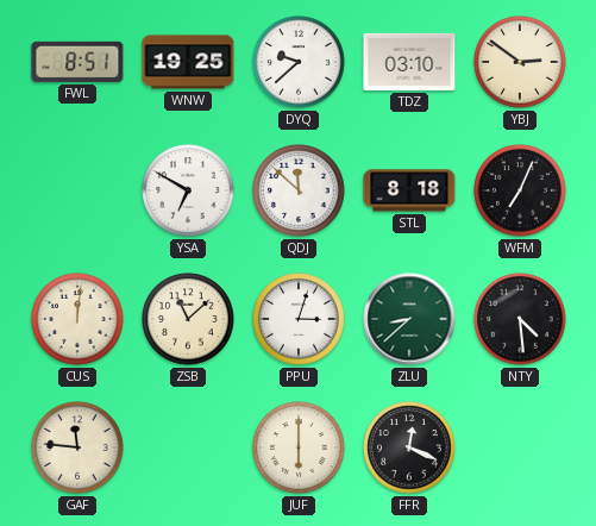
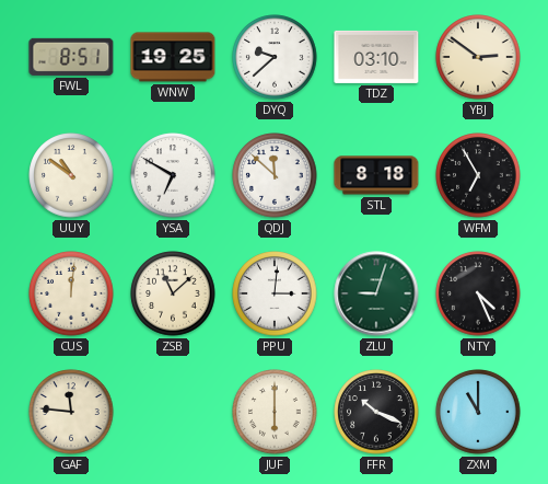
UUY: none -> 10:51
WFM: 7:04 -> 6:55
PPU: 3:03 -> 3:01
ZLU: 8:38 -> 9:03
NTY: 4:29 -> 4:26
FFR: 12:19 -> 10:19
ZXM: none -> 11:00
